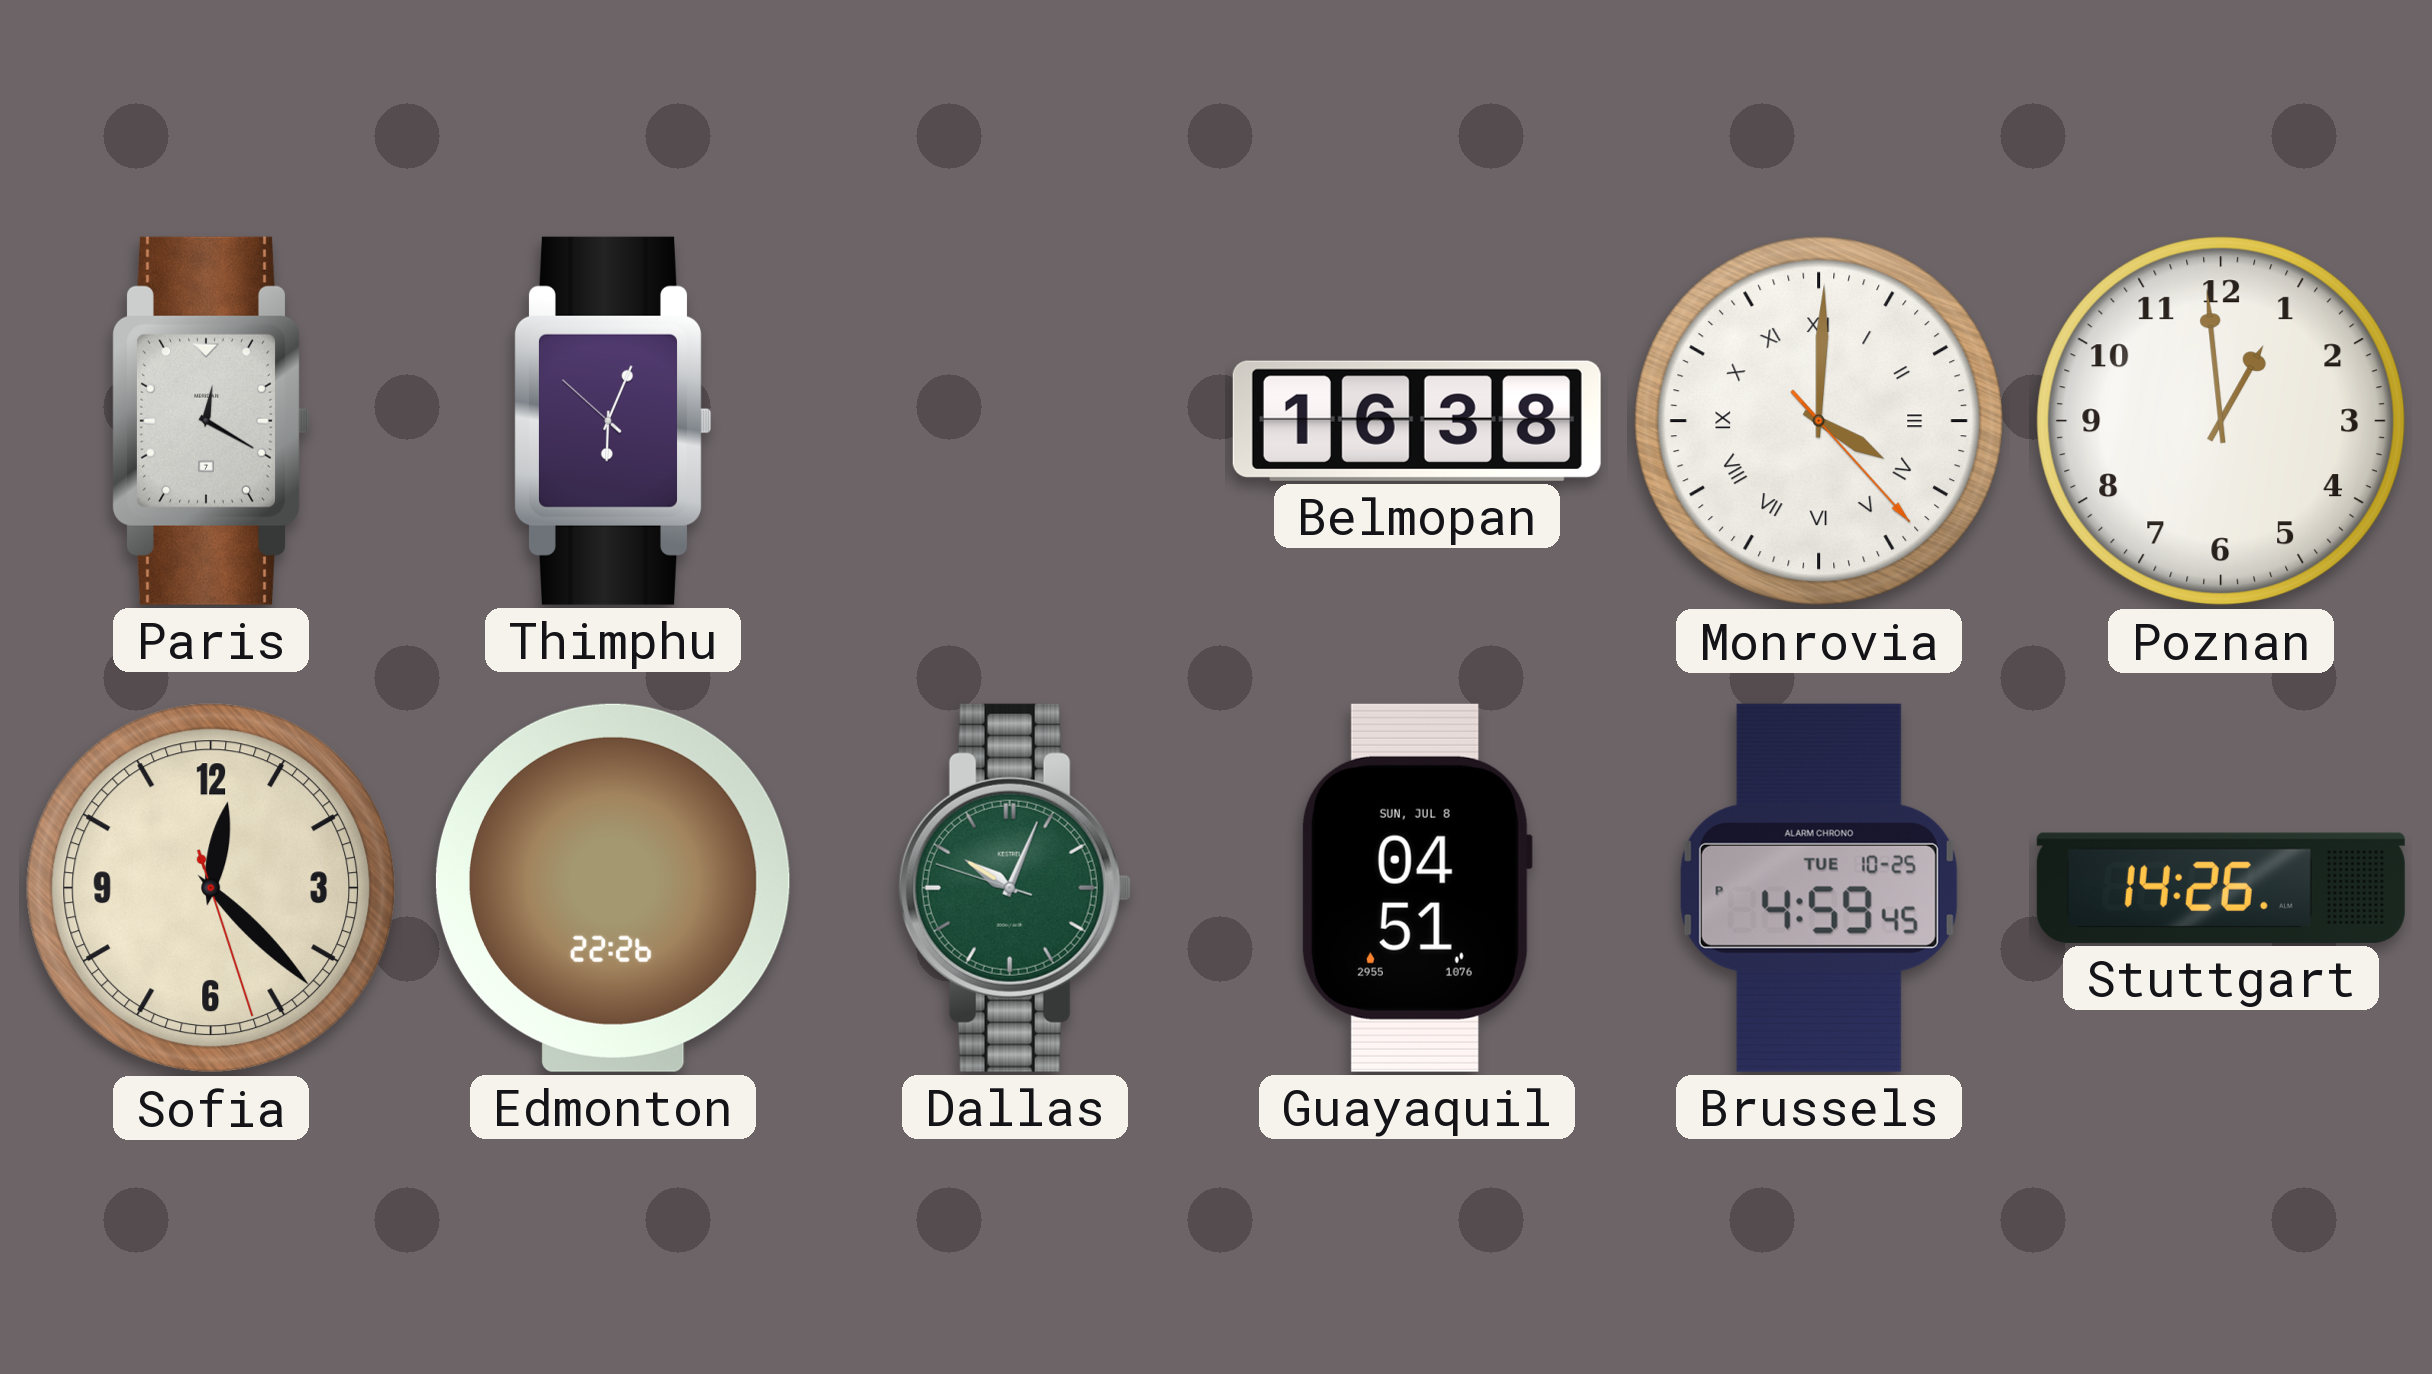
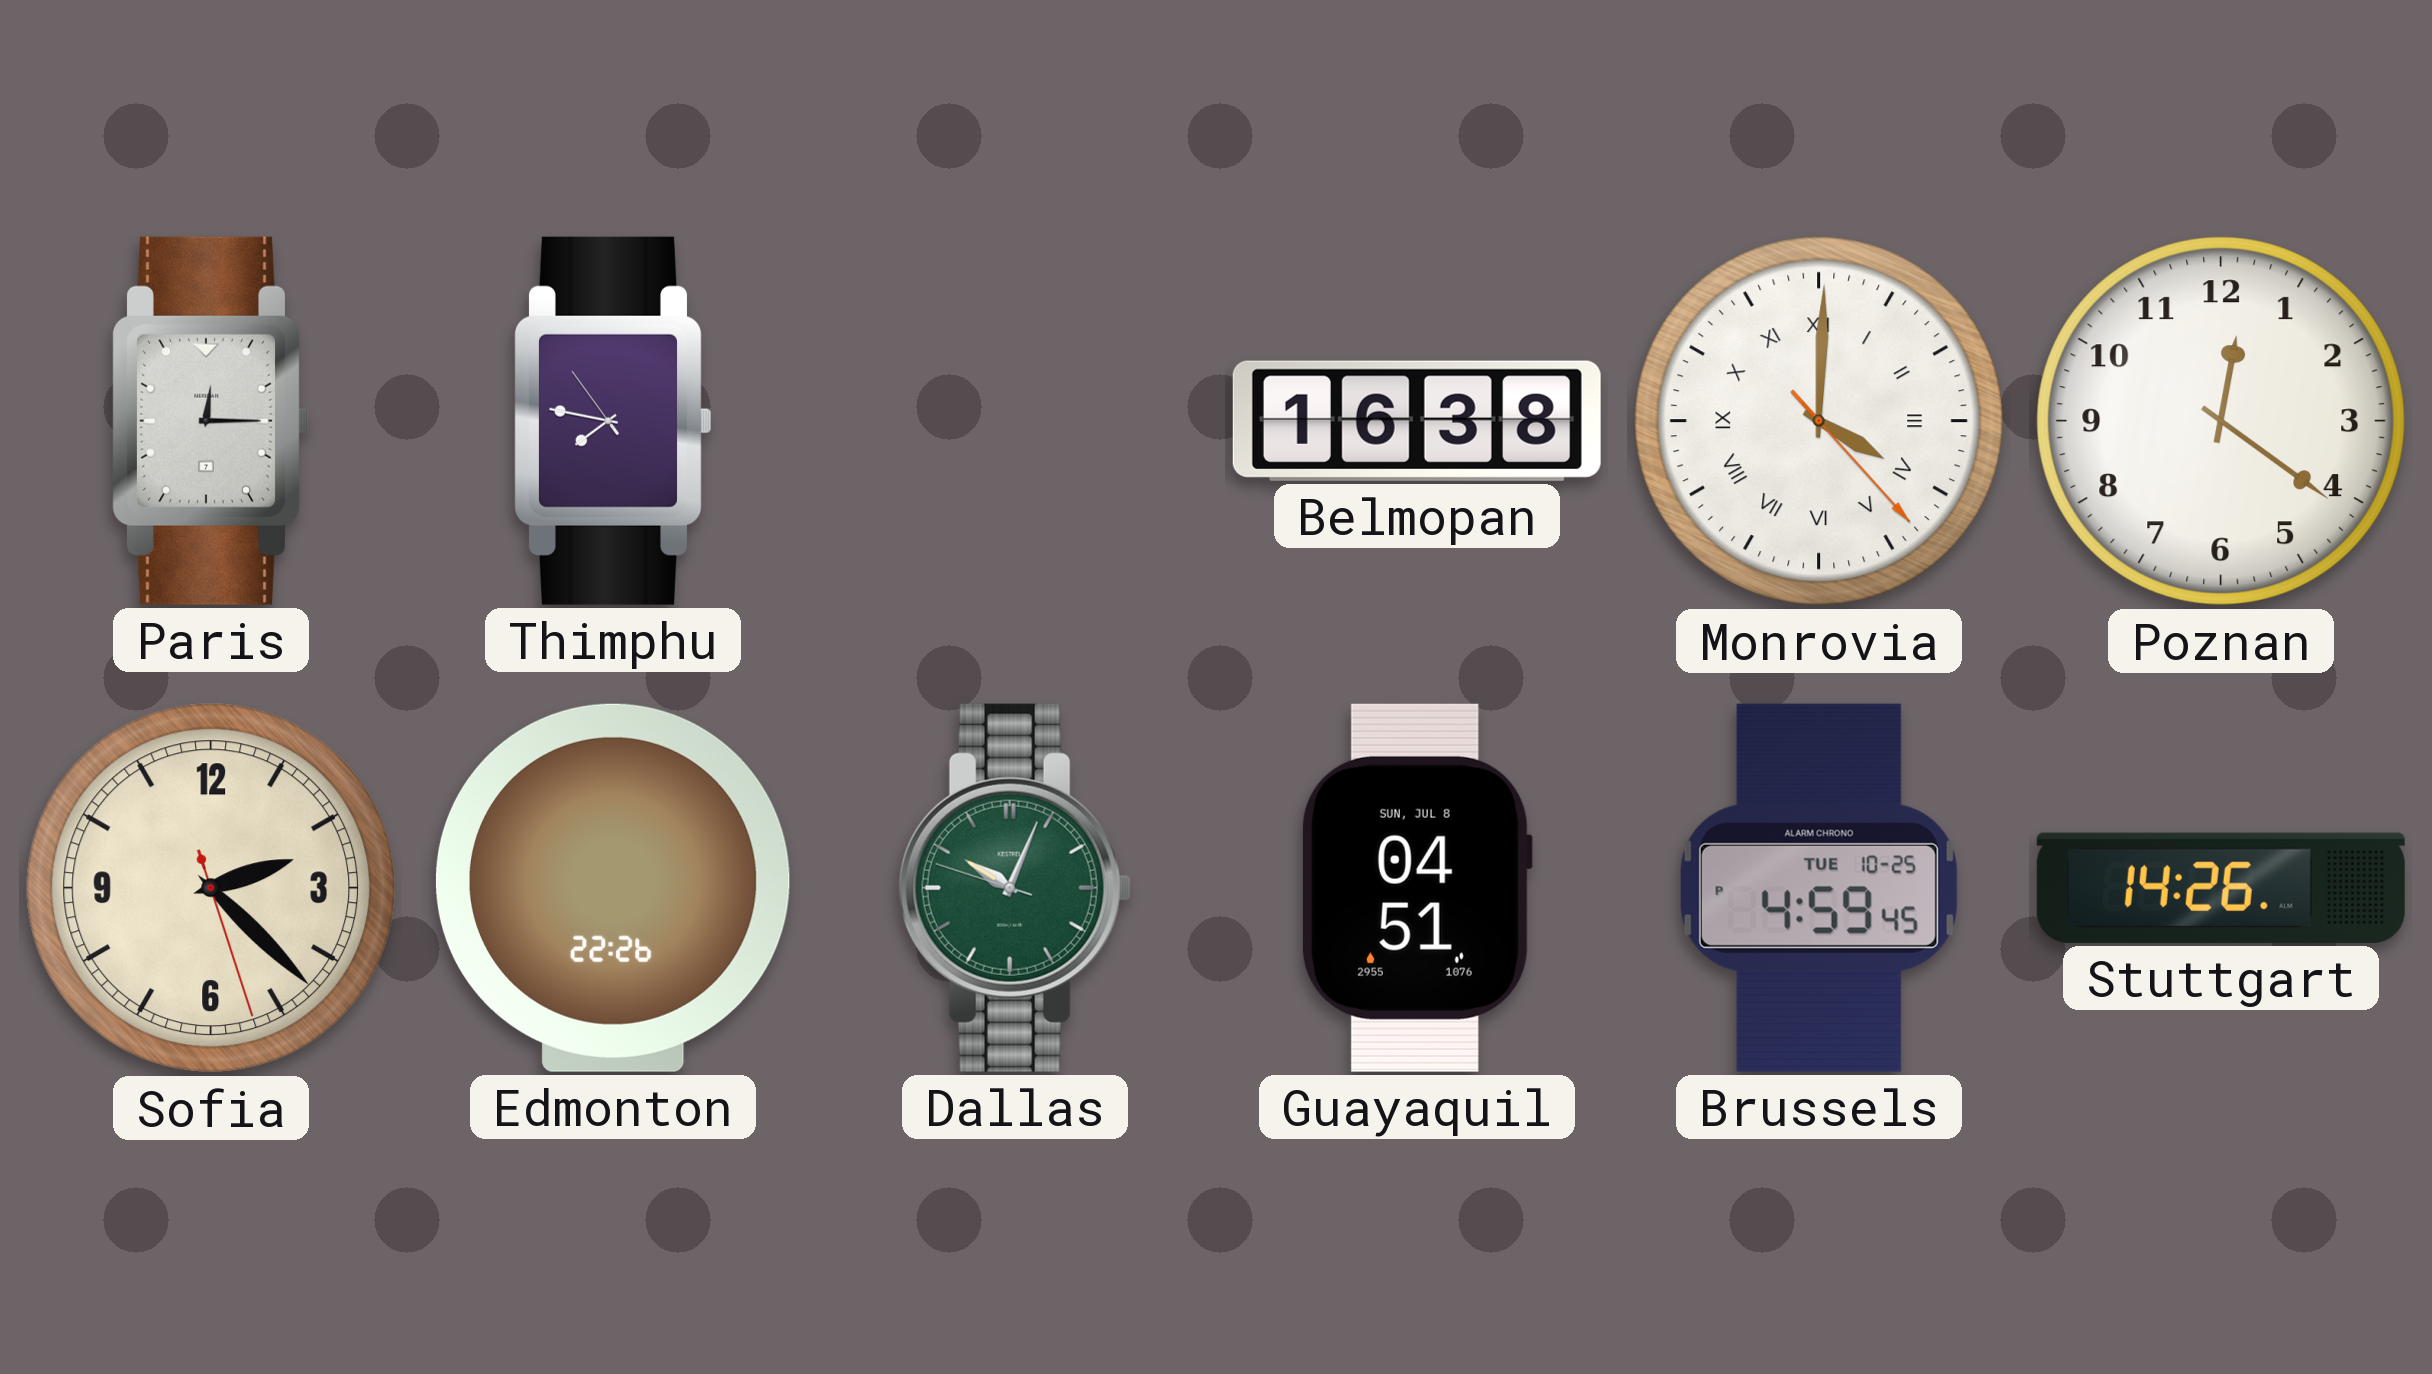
Paris: 12:20 -> 12:15
Thimphu: 6:03 -> 7:46
Poznan: 12:59 -> 12:21
Sofia: 12:22 -> 2:22
